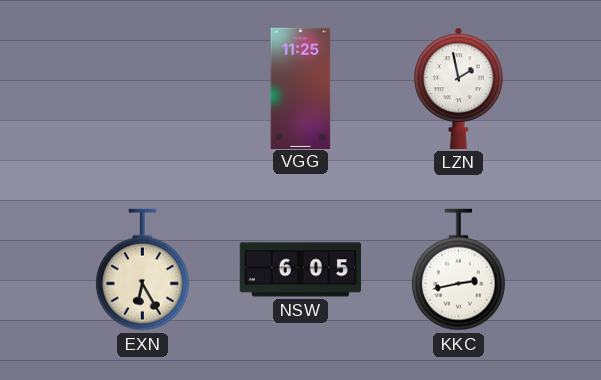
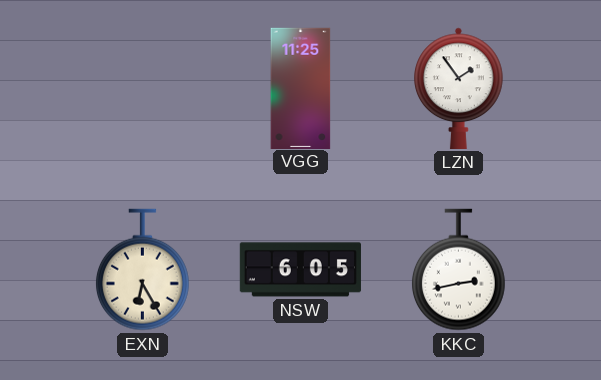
LZN: 1:58 -> 1:54
